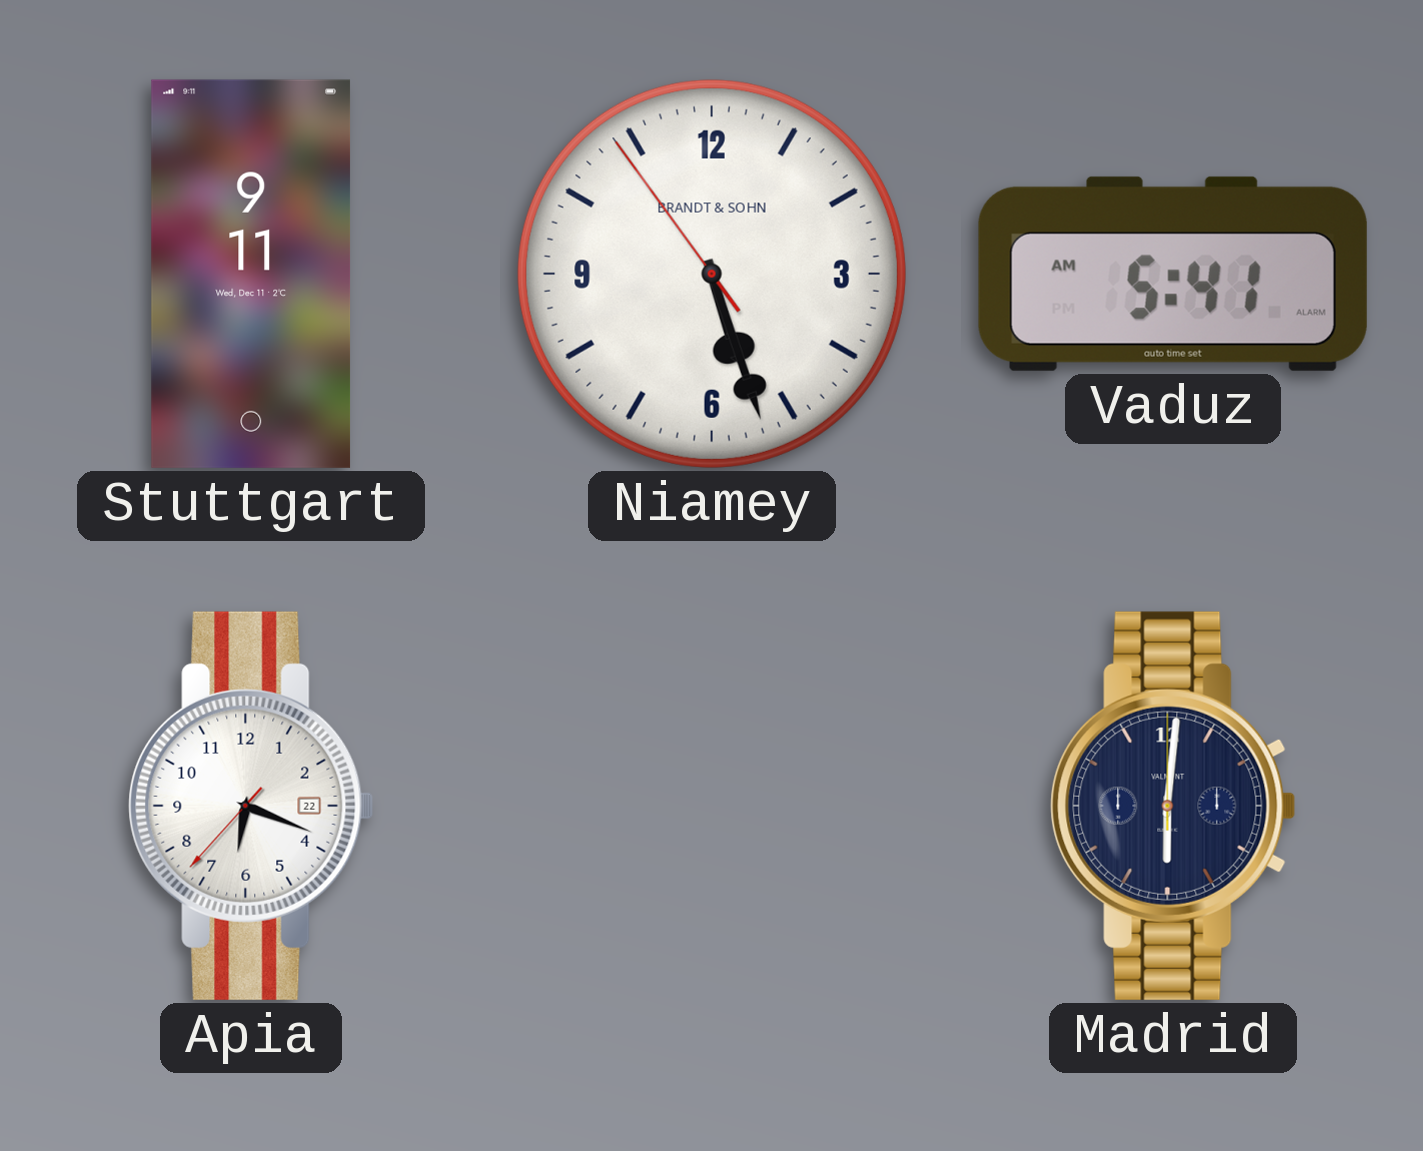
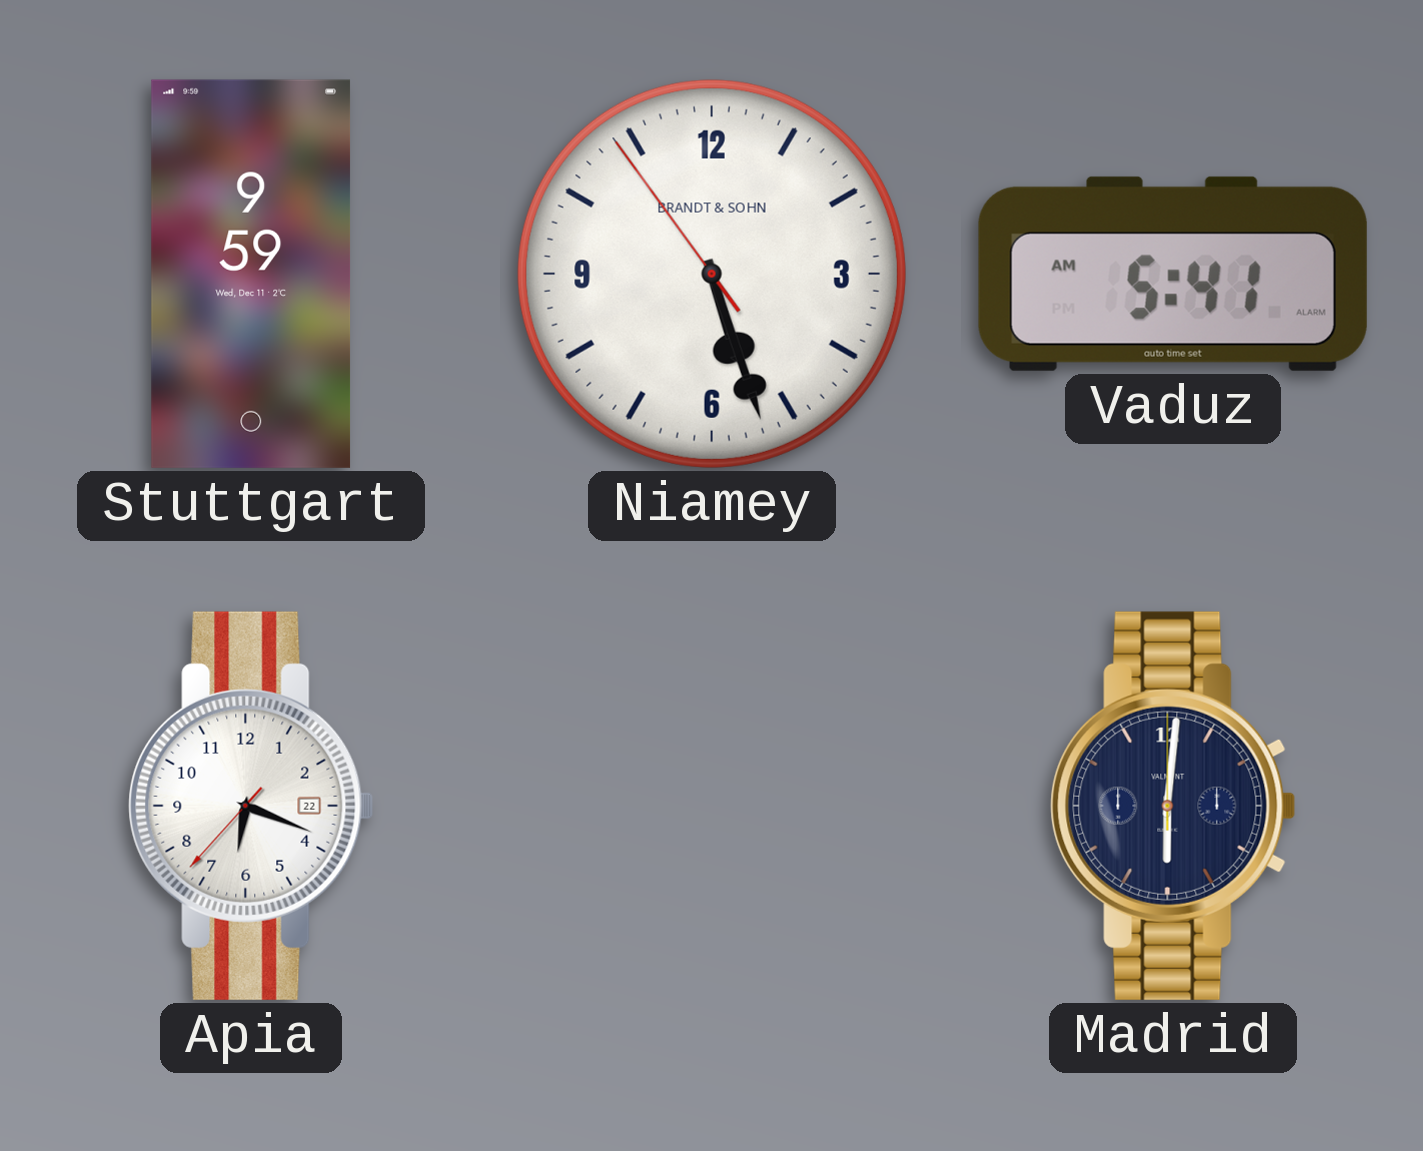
Stuttgart: 9:11 -> 9:59
